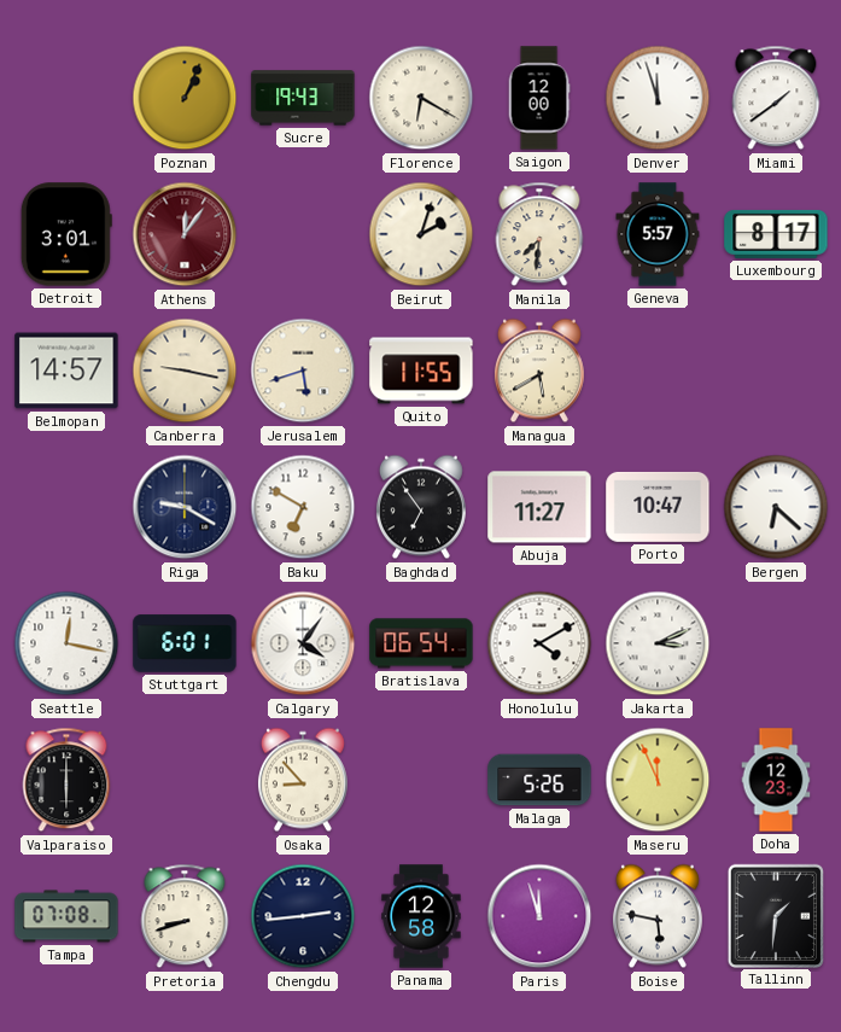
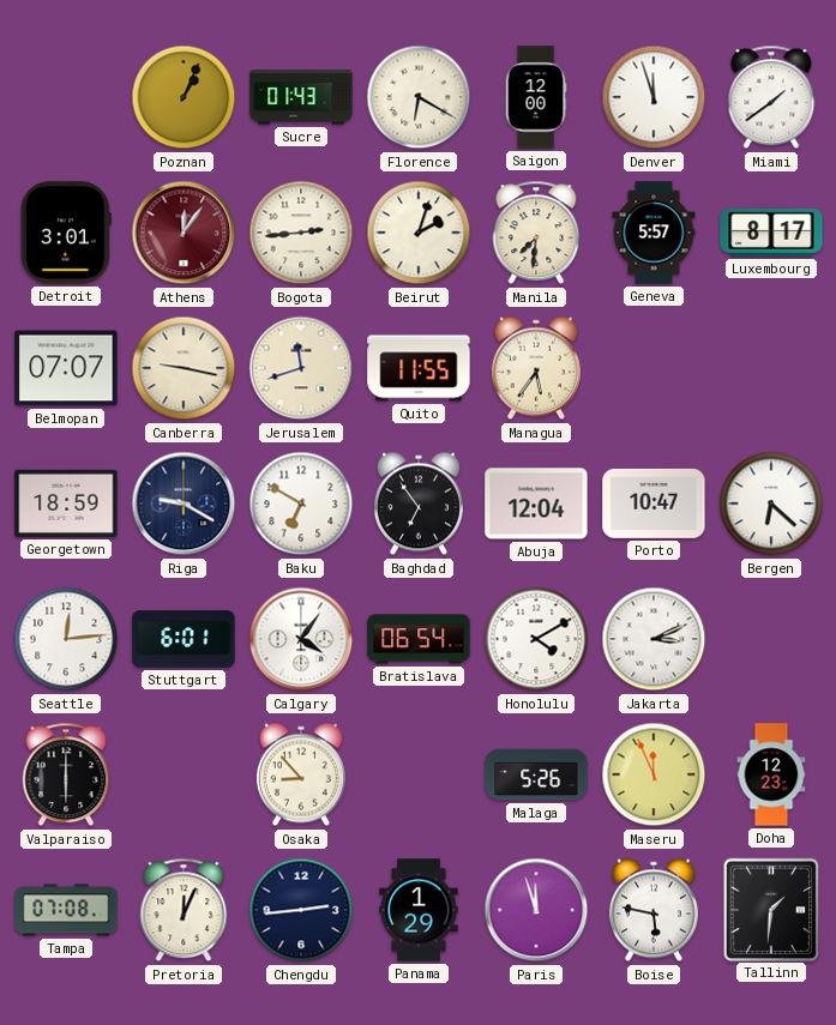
Sucre: 19:43 -> 01:43
Bogota: none -> 2:44
Belmopan: 14:57 -> 07:07
Jerusalem: 5:42 -> 11:42
Managua: 5:40 -> 5:36
Georgetown: none -> 18:59
Abuja: 11:27 -> 12:04
Seattle: 12:17 -> 12:14
Pretoria: 8:42 -> 12:04
Panama: 12:58 -> 1:29
